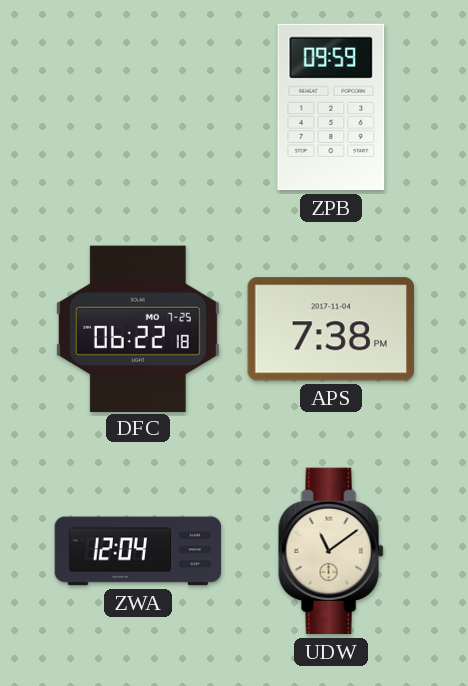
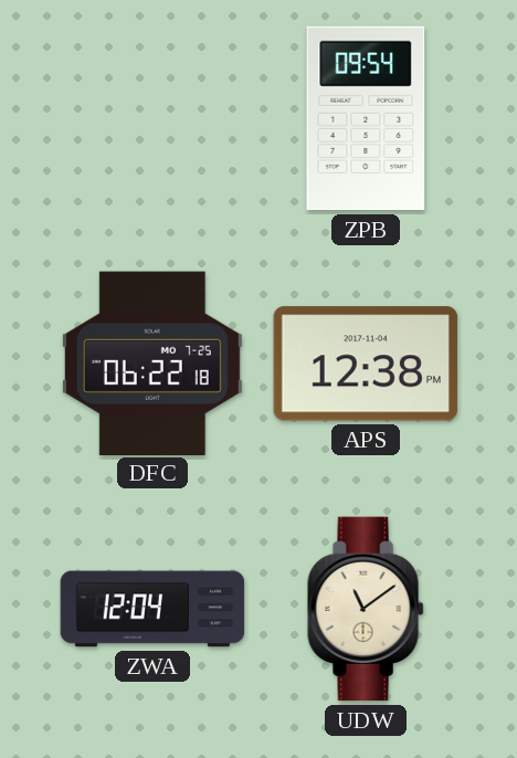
ZPB: 09:59 -> 09:54
APS: 7:38 -> 12:38
